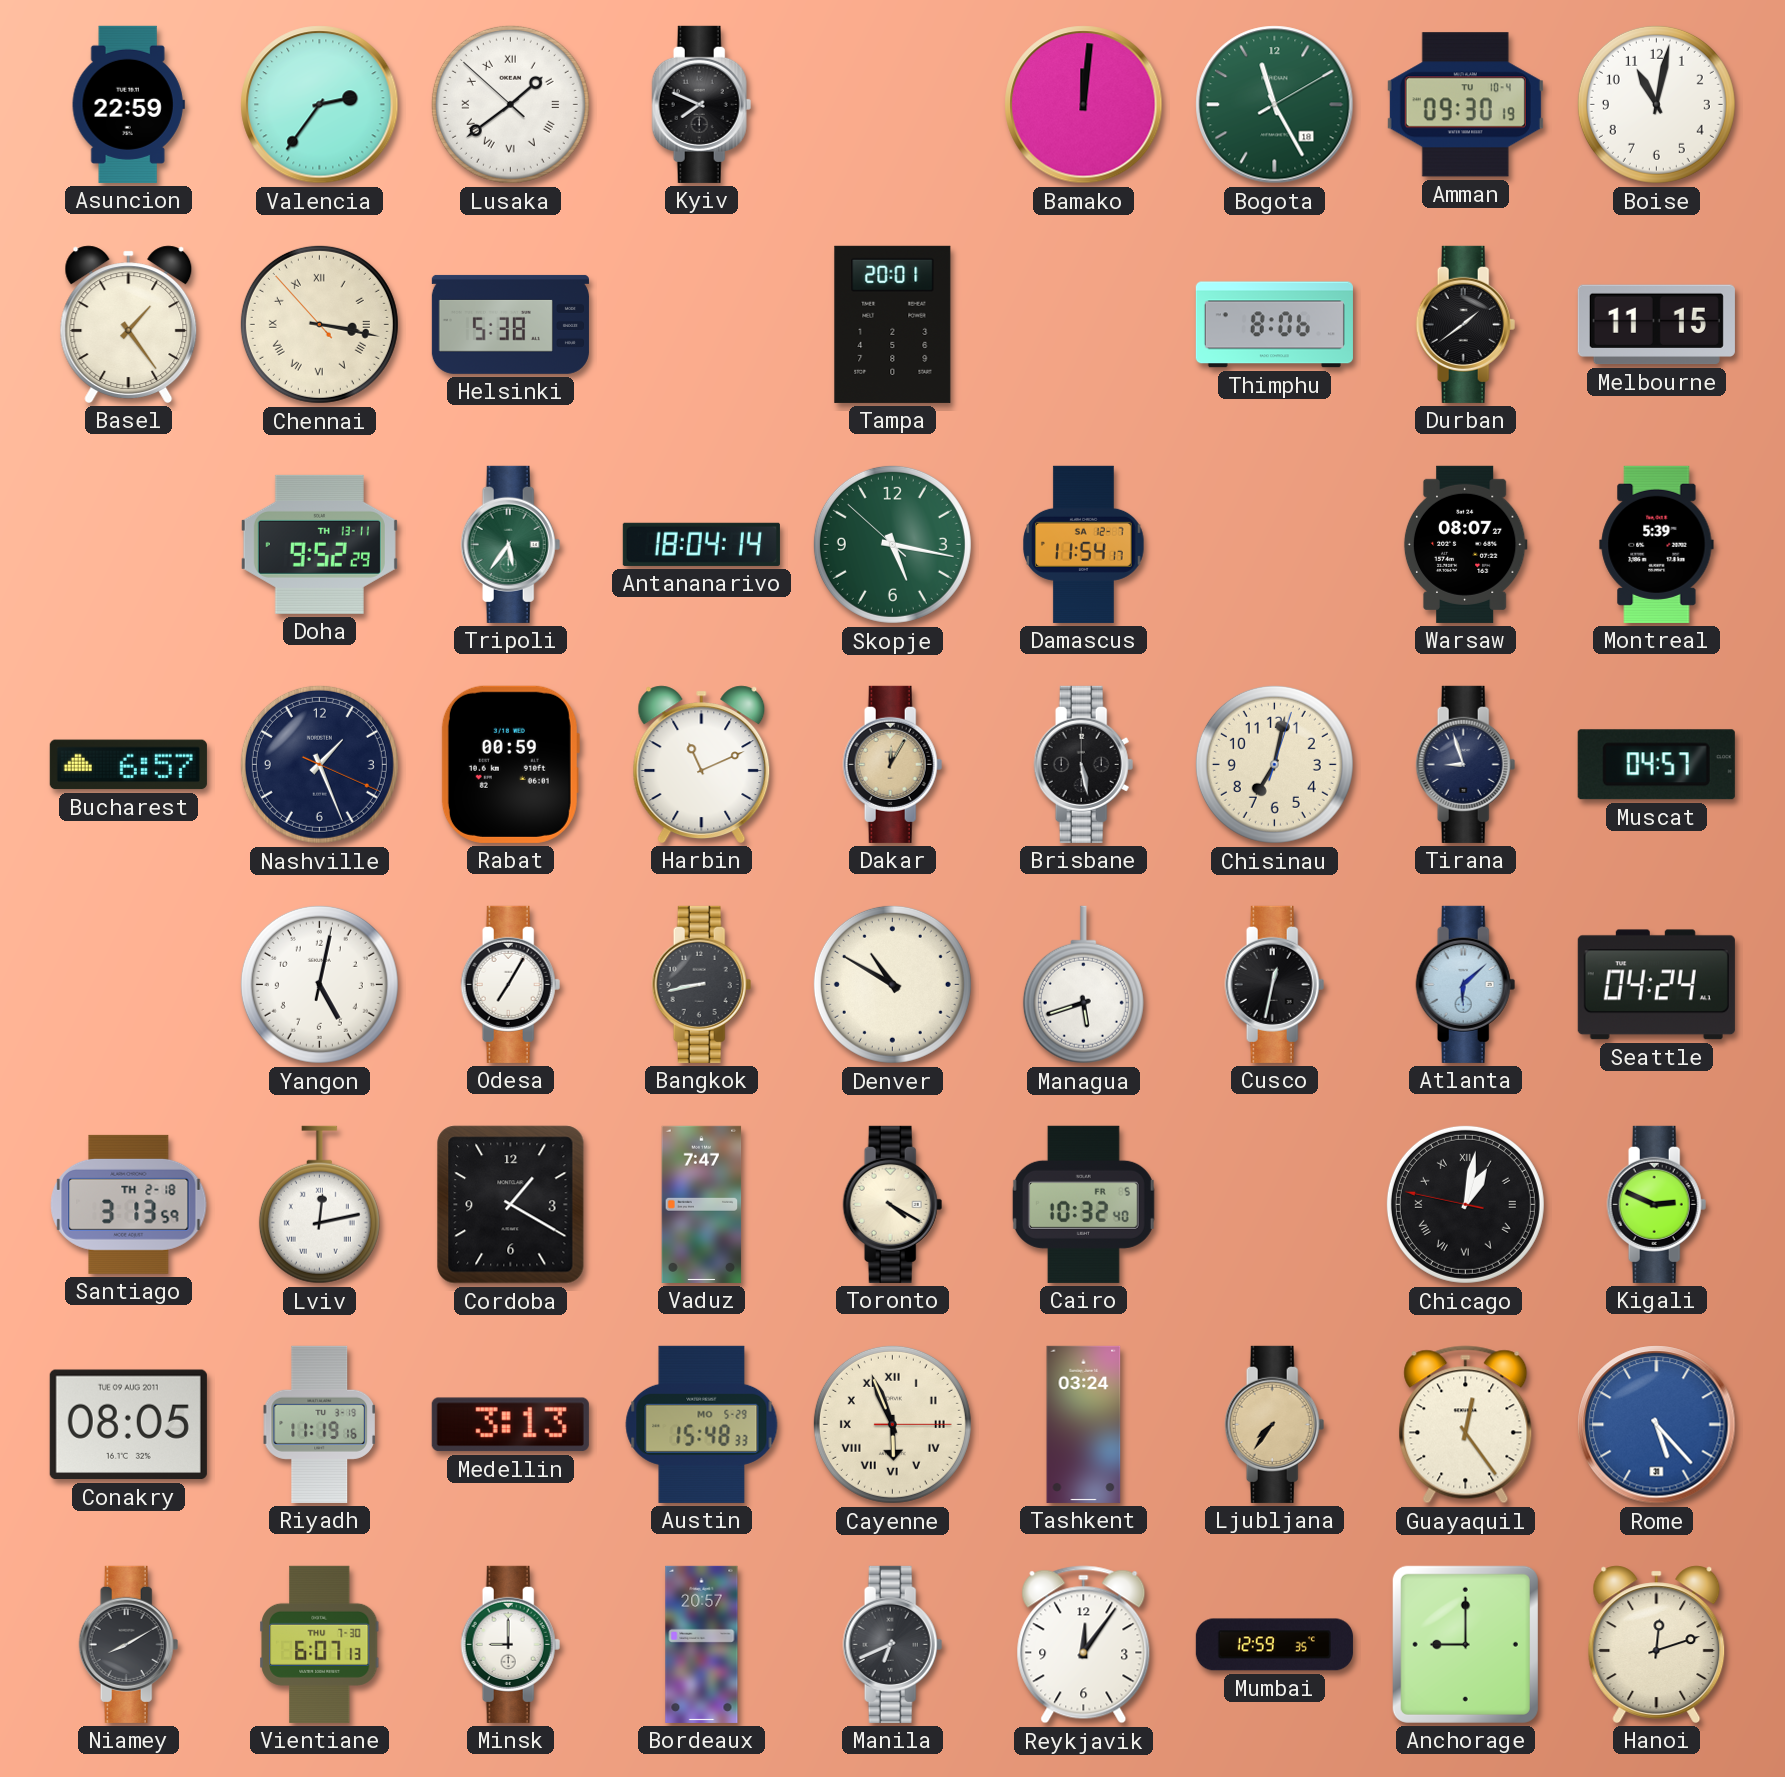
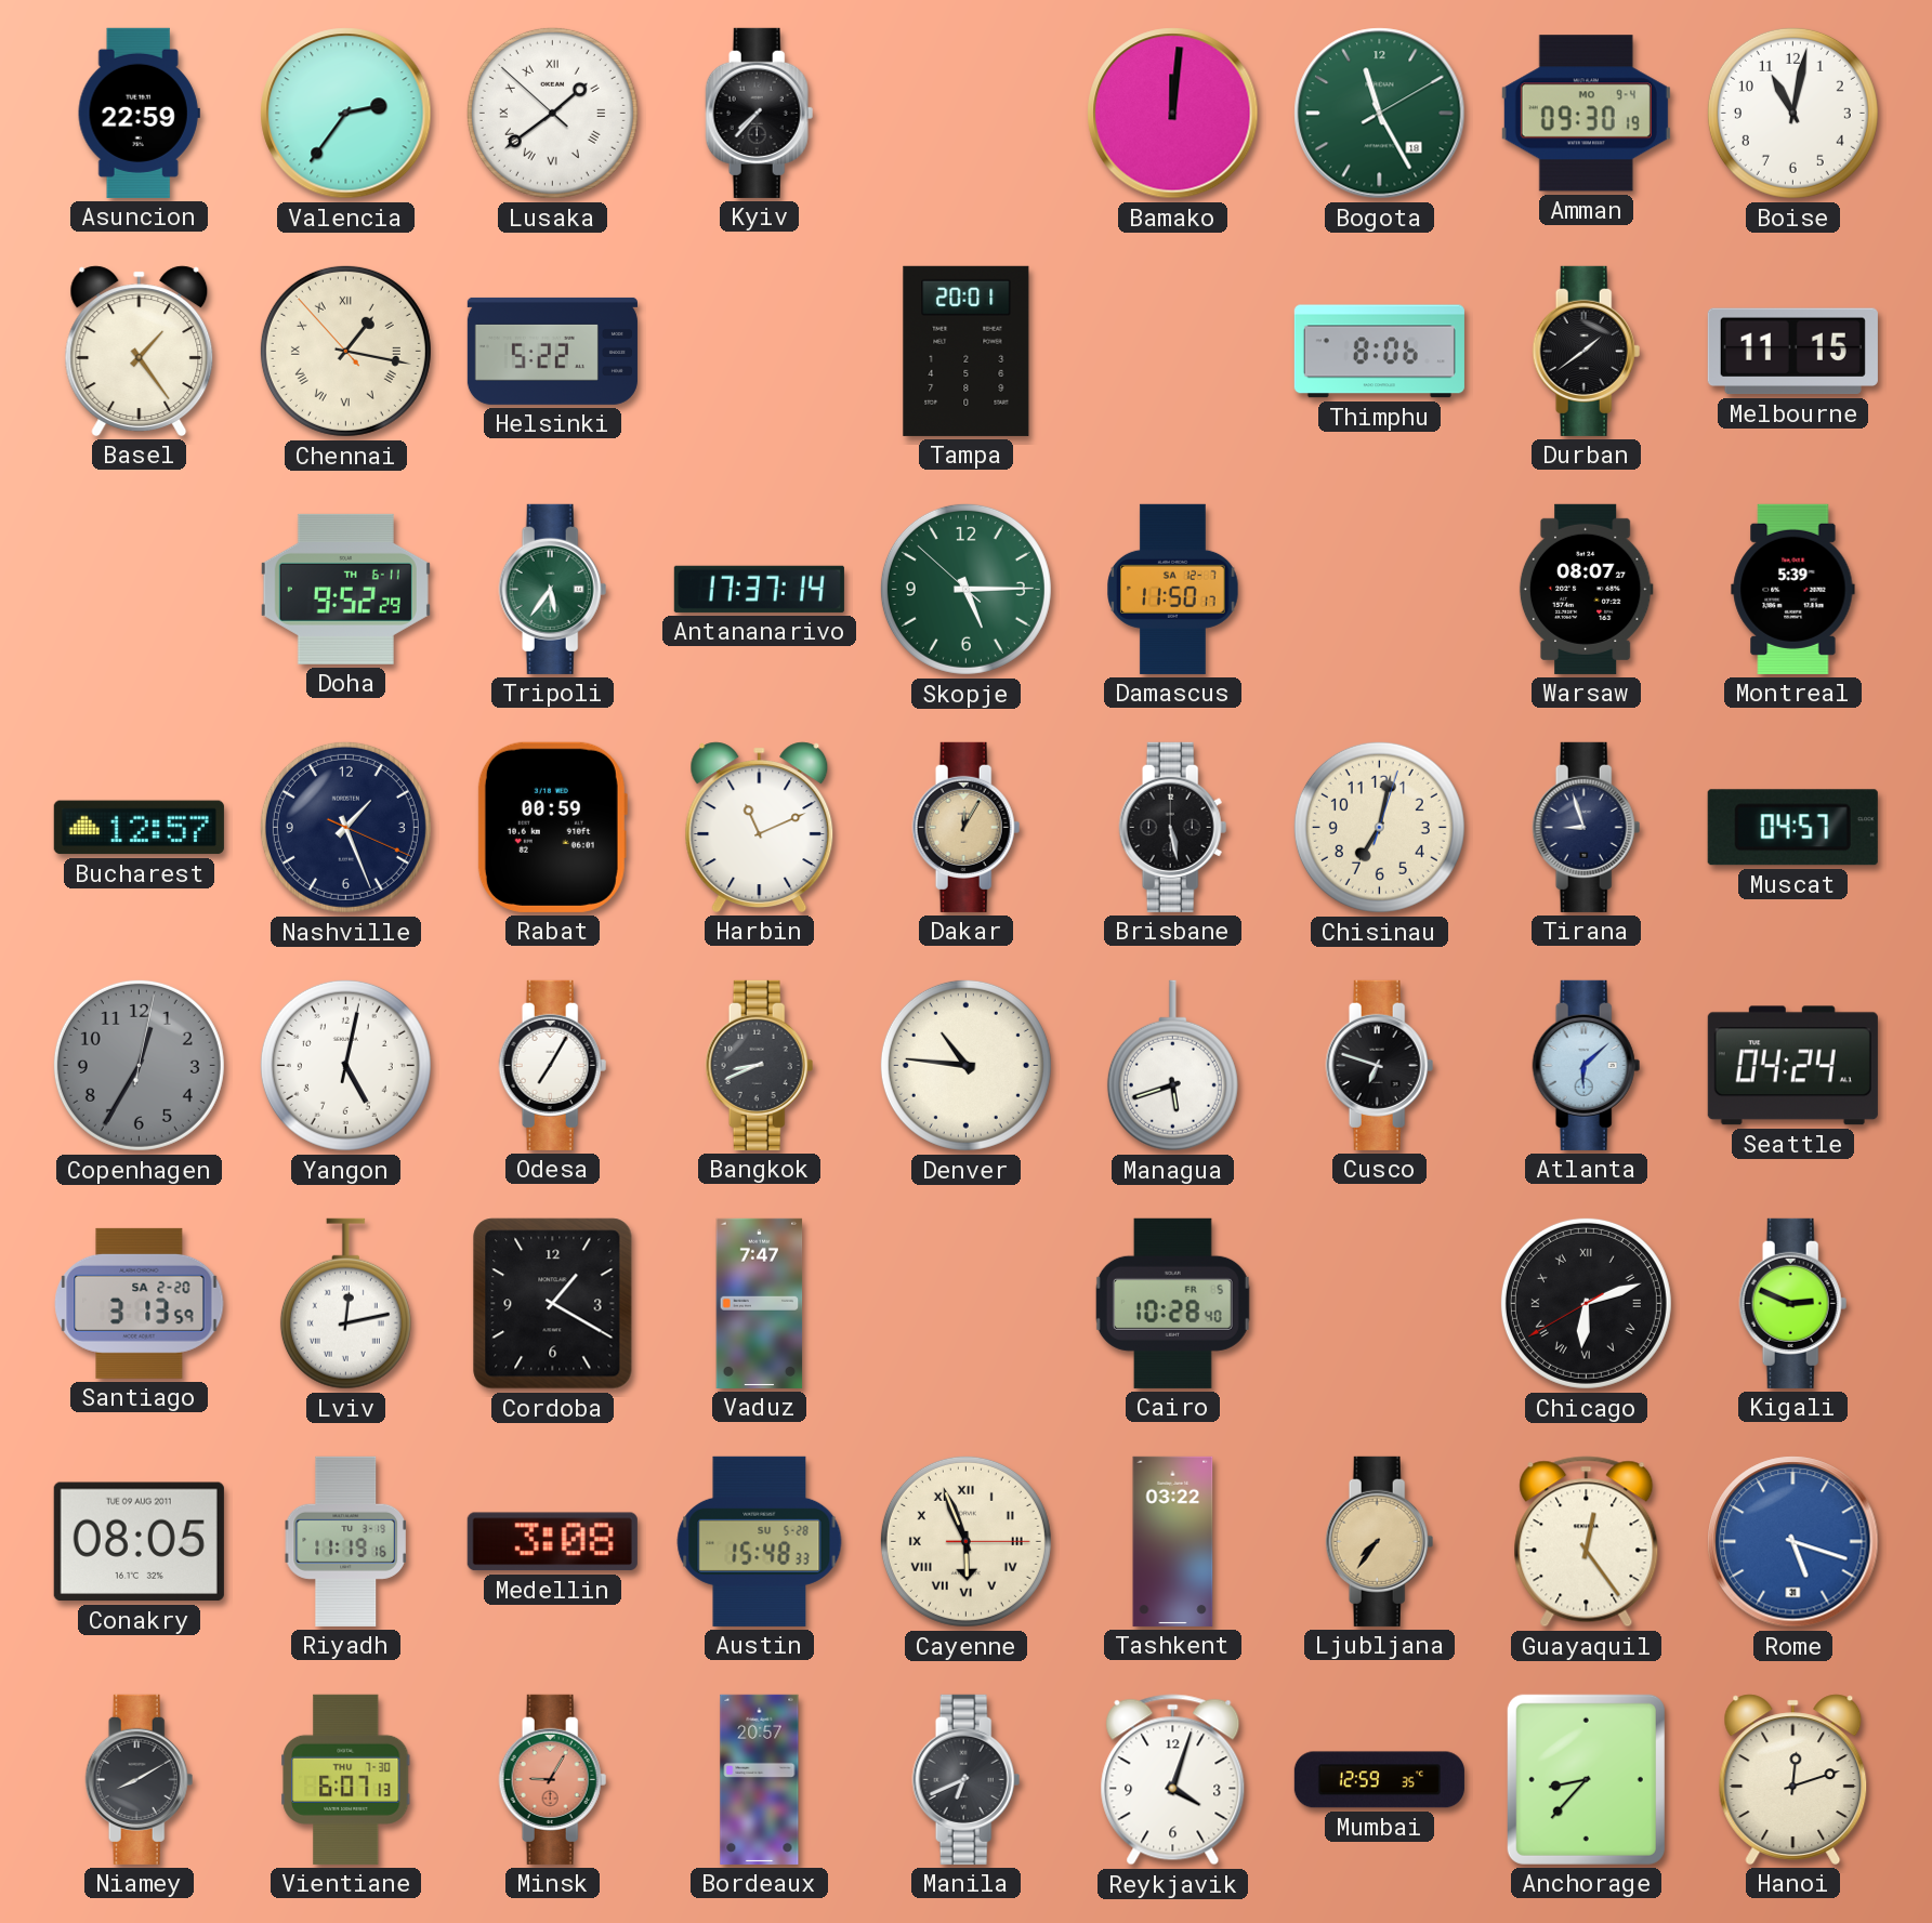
Kyiv: 7:49 -> 7:37
Amman date: TU 10-4 -> MO 9-4
Chennai: 3:16 -> 1:16
Helsinki: 5:38 -> 5:22
Doha date: TH 13-11 -> TH 6-11
Antananarivo: 18:04 -> 17:37
Skopje: 5:16 -> 5:14
Damascus: 11:54 -> 11:50
Bucharest: 6:57 -> 12:57
Copenhagen: none -> 12:35
Bangkok: 8:43 -> 8:41
Denver: 10:50 -> 10:46
Cusco: 12:32 -> 6:48
Santiago date: TH 2-18 -> SA 2-20
Toronto: 4:20 -> none
Cairo: 10:32 -> 10:28
Chicago: 1:01 -> 6:11
Medellin: 3:13 -> 3:08
Austin date: MO 5-29 -> SU 5-28
Tashkent: 03:24 -> 03:22
Rome: 5:23 -> 5:18
Minsk: 9:00 -> 9:05
Minsk dial: white -> salmon
Reykjavik: 12:06 -> 4:03
Anchorage: 9:00 -> 8:37
